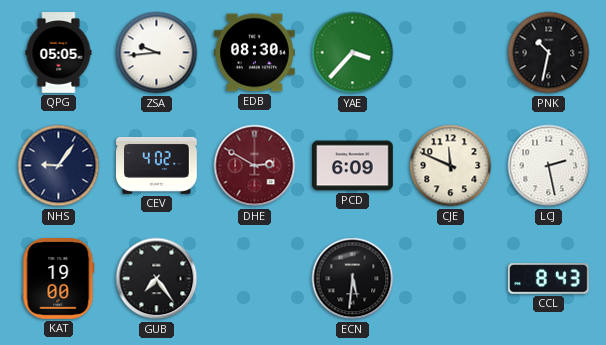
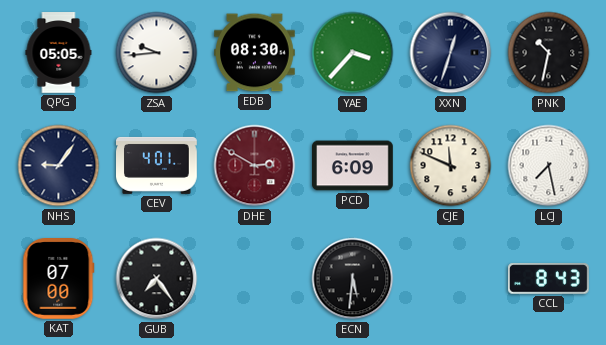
XXN: none -> 12:33
CEV: 4:02 -> 4:01
LCJ: 2:28 -> 7:28
KAT: 19:00 -> 07:00
